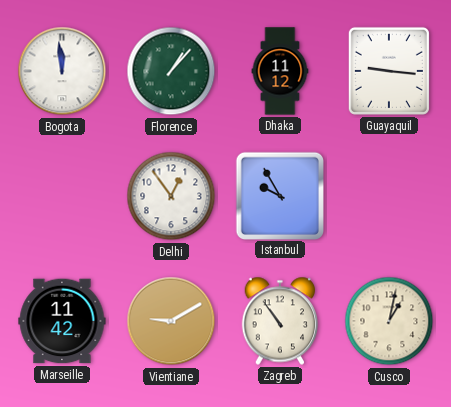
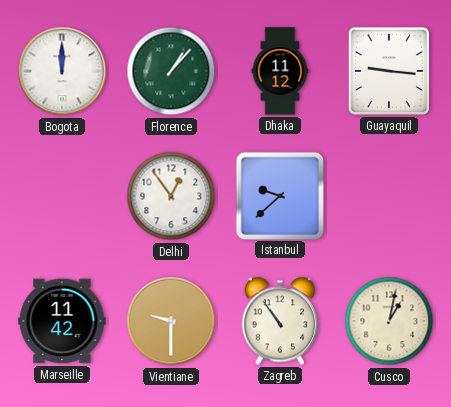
Bogota: 11:59 -> 12:00
Istanbul: 9:55 -> 9:38
Vientiane: 9:10 -> 9:30
